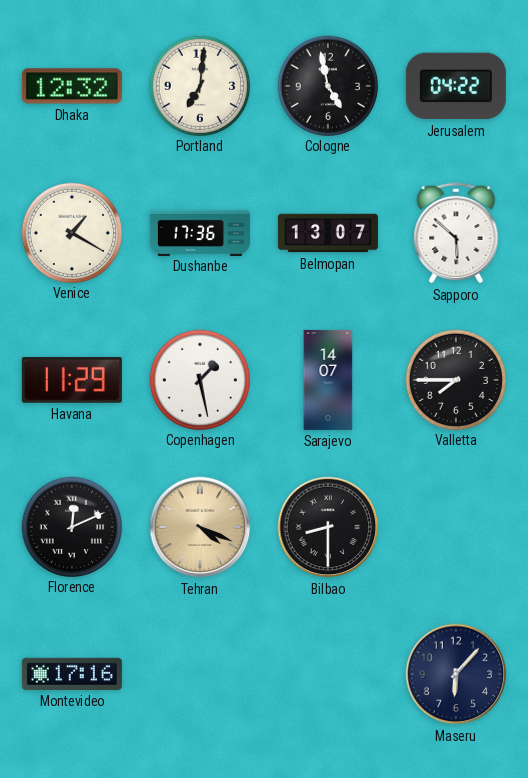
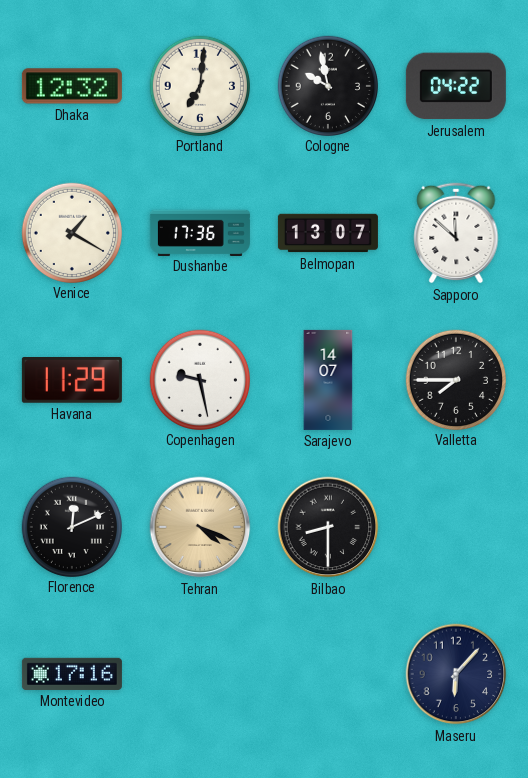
Cologne: 4:58 -> 9:58
Sapporo: 5:52 -> 11:52
Copenhagen: 1:28 -> 9:28
